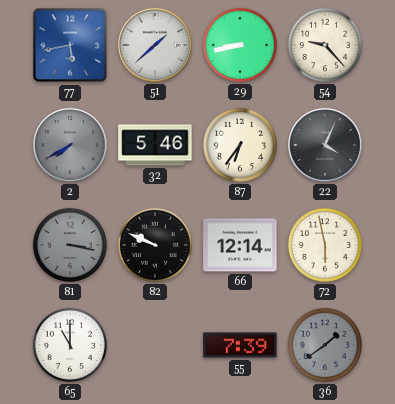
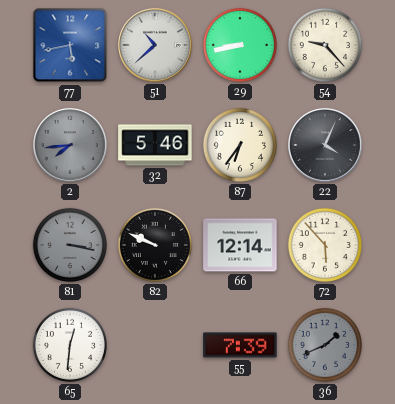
51: 1:38 -> 10:38
2: 7:40 -> 7:44
72: 5:58 -> 5:53
65: 11:00 -> 12:31
36: 1:39 -> 1:41
